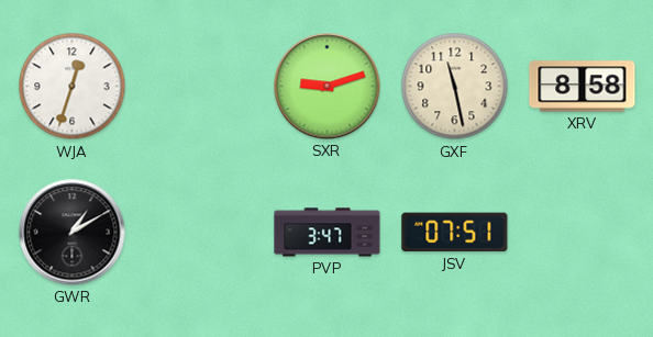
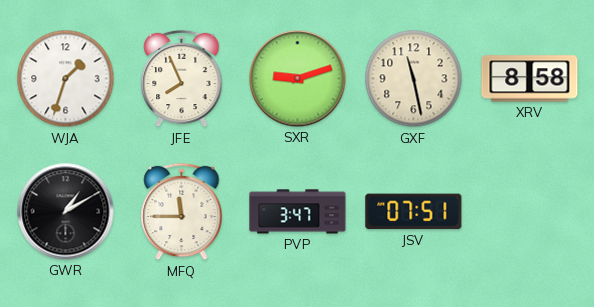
WJA: 12:33 -> 1:33
JFE: none -> 7:56
MFQ: none -> 11:45
